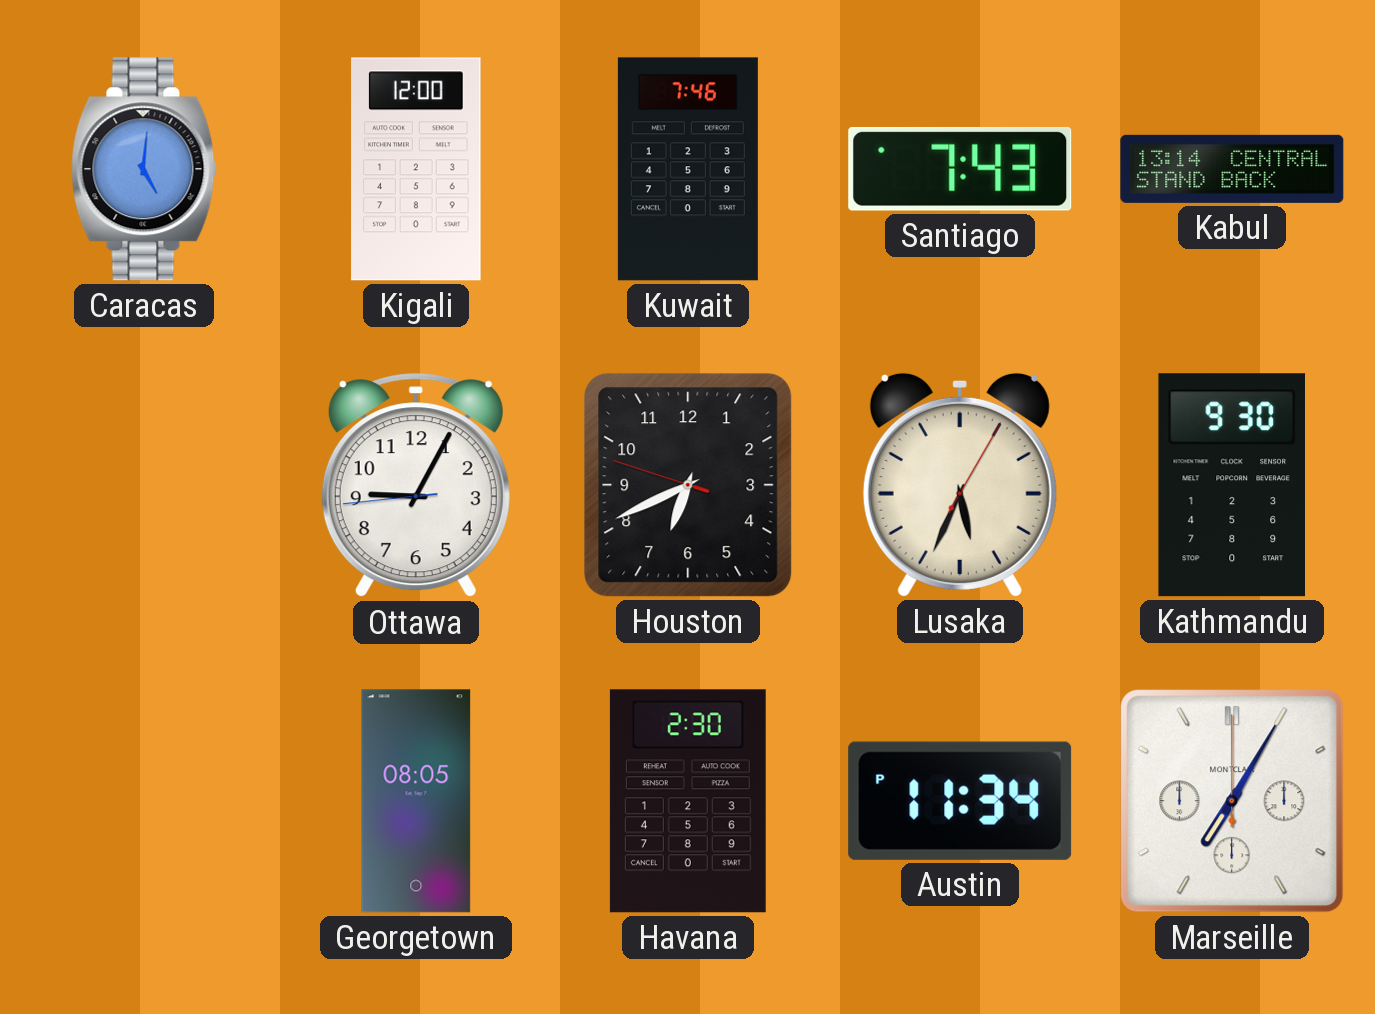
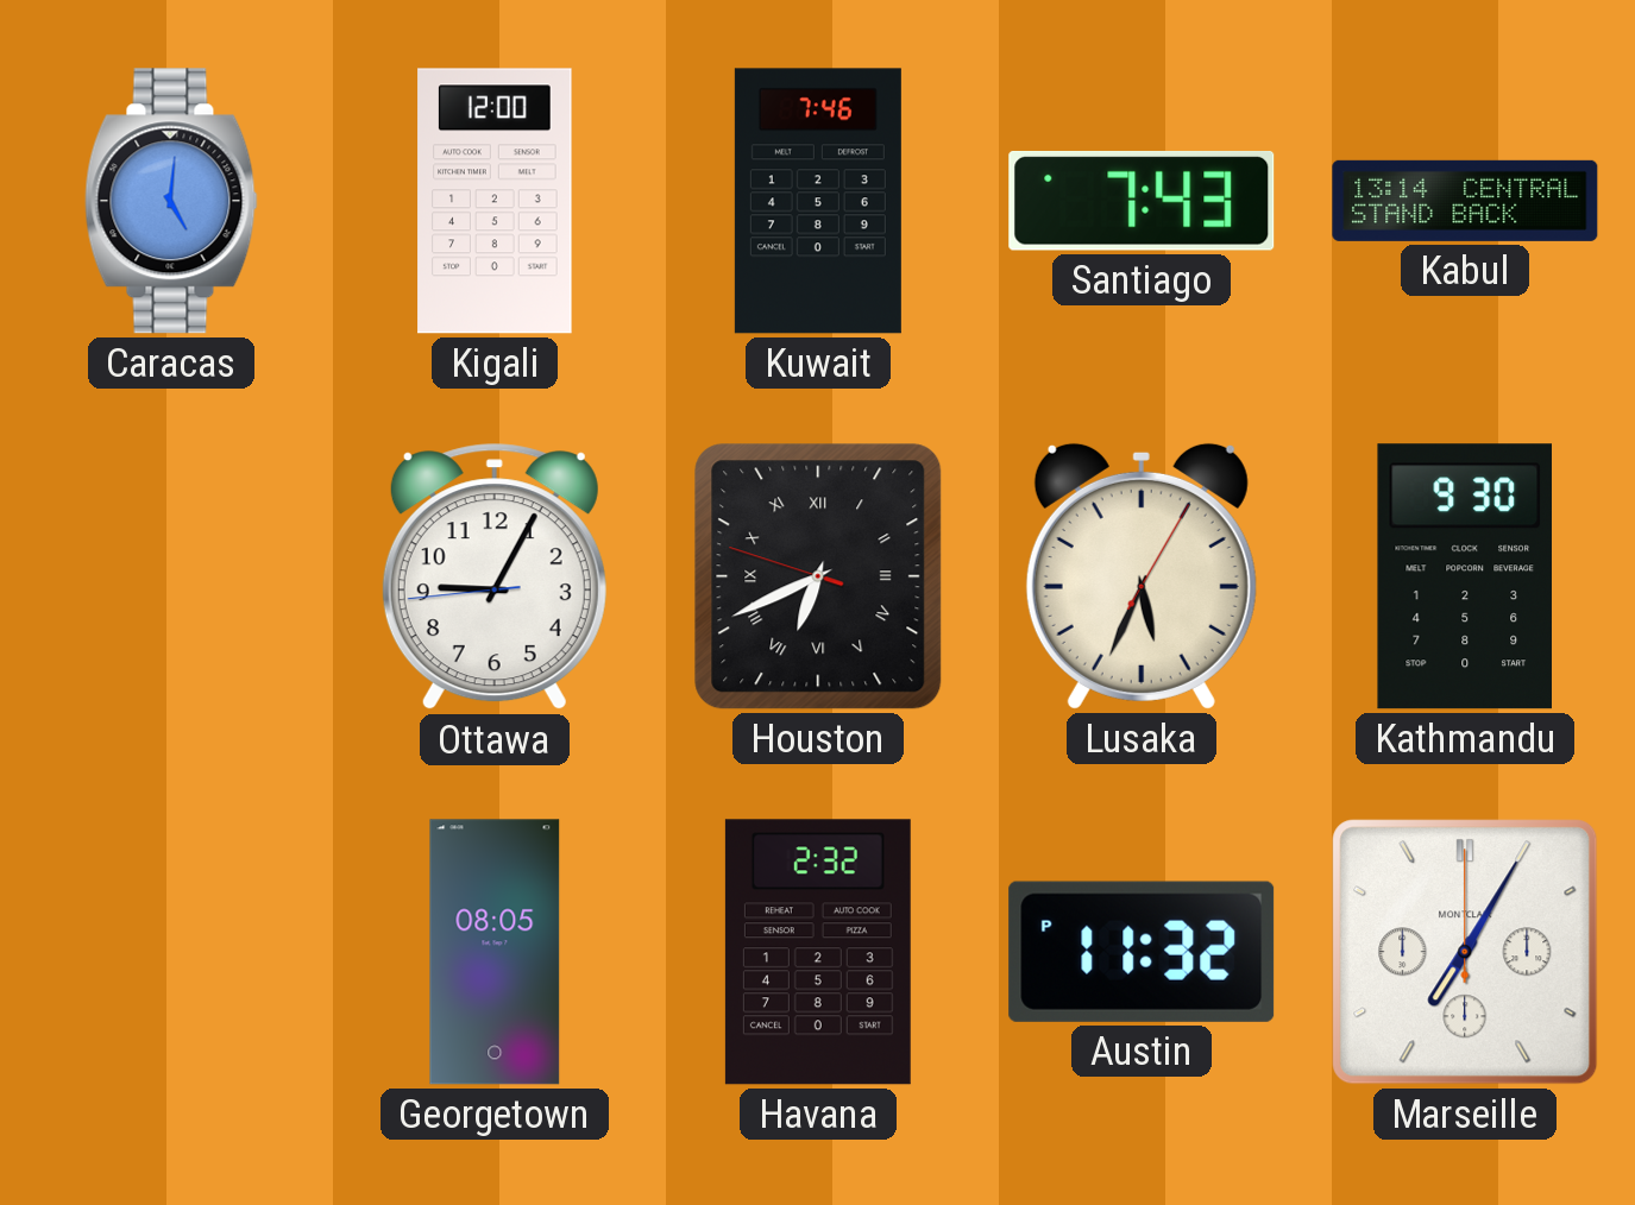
Houston numerals: Arabic -> Roman
Havana: 2:30 -> 2:32
Austin: 11:34 -> 11:32
